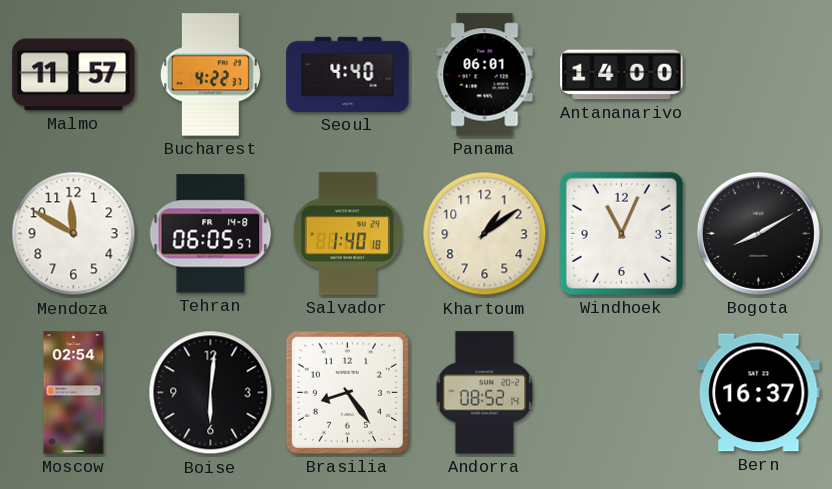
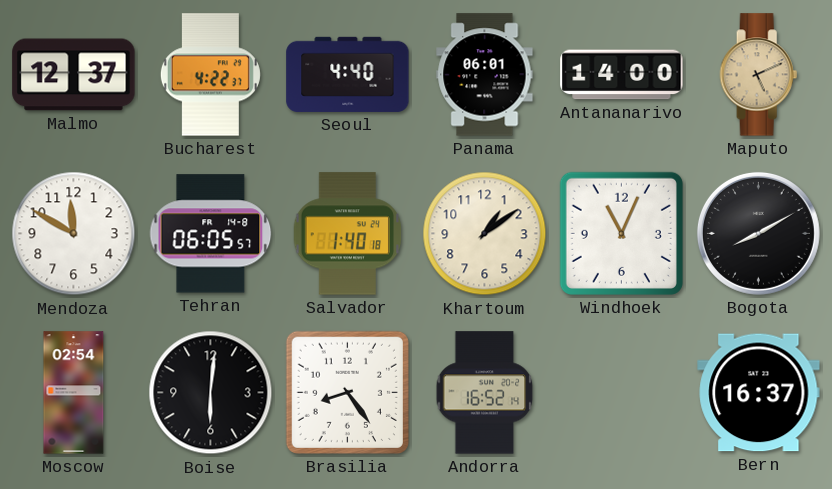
Malmo: 11:57 -> 12:37
Maputo: none -> 5:11
Andorra: 08:52 -> 16:52
